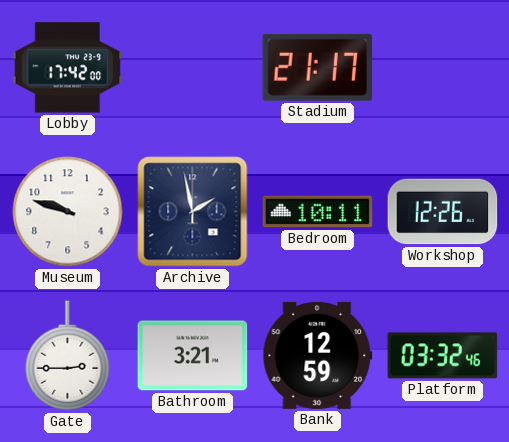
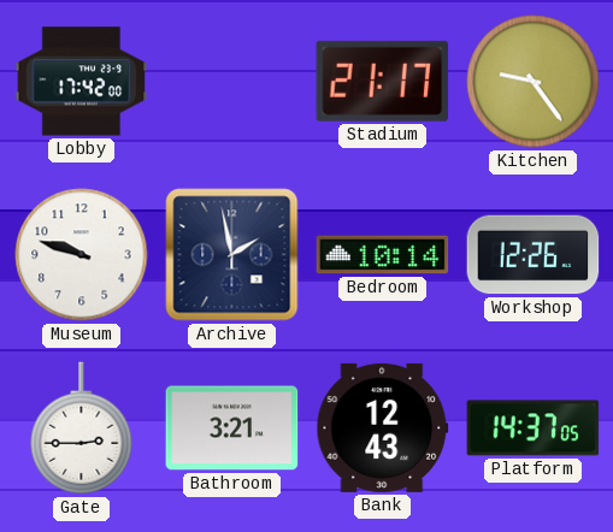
Kitchen: none -> 9:24
Bedroom: 10:11 -> 10:14
Bank: 12:59 -> 12:43
Platform: 03:32 -> 14:37
